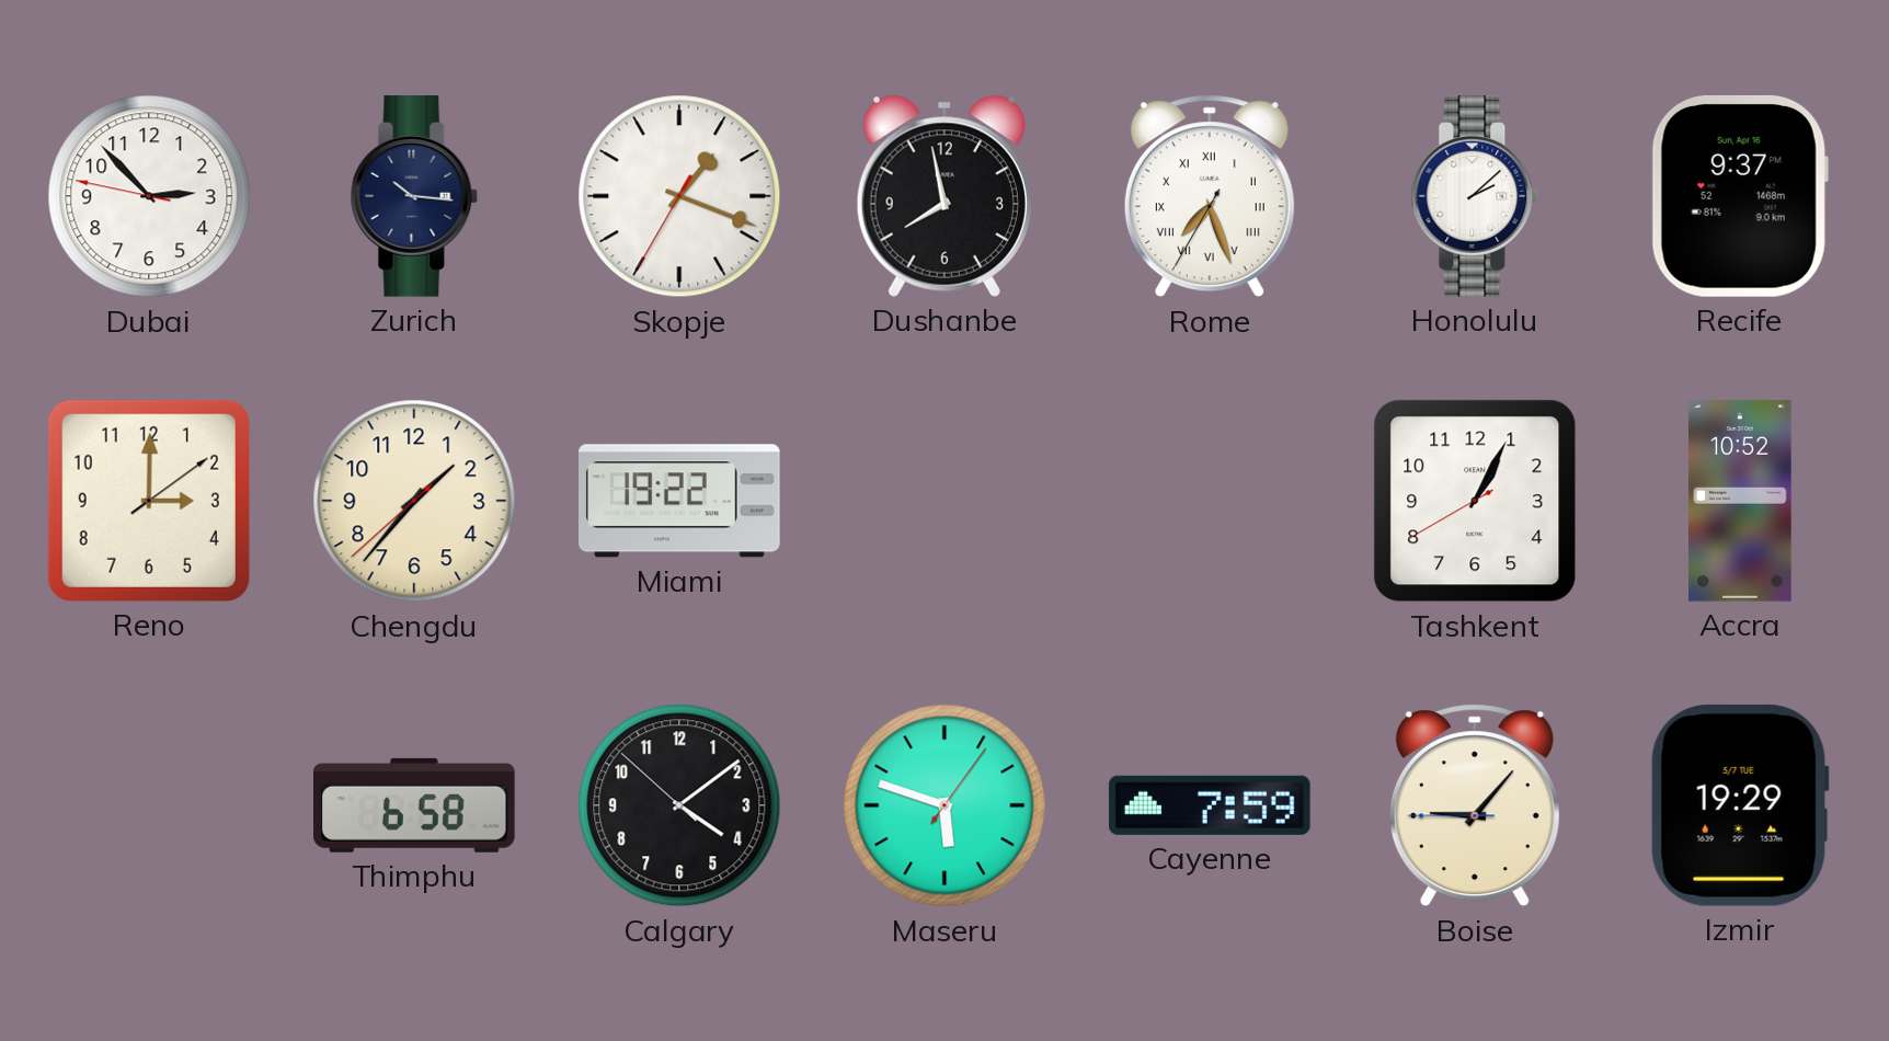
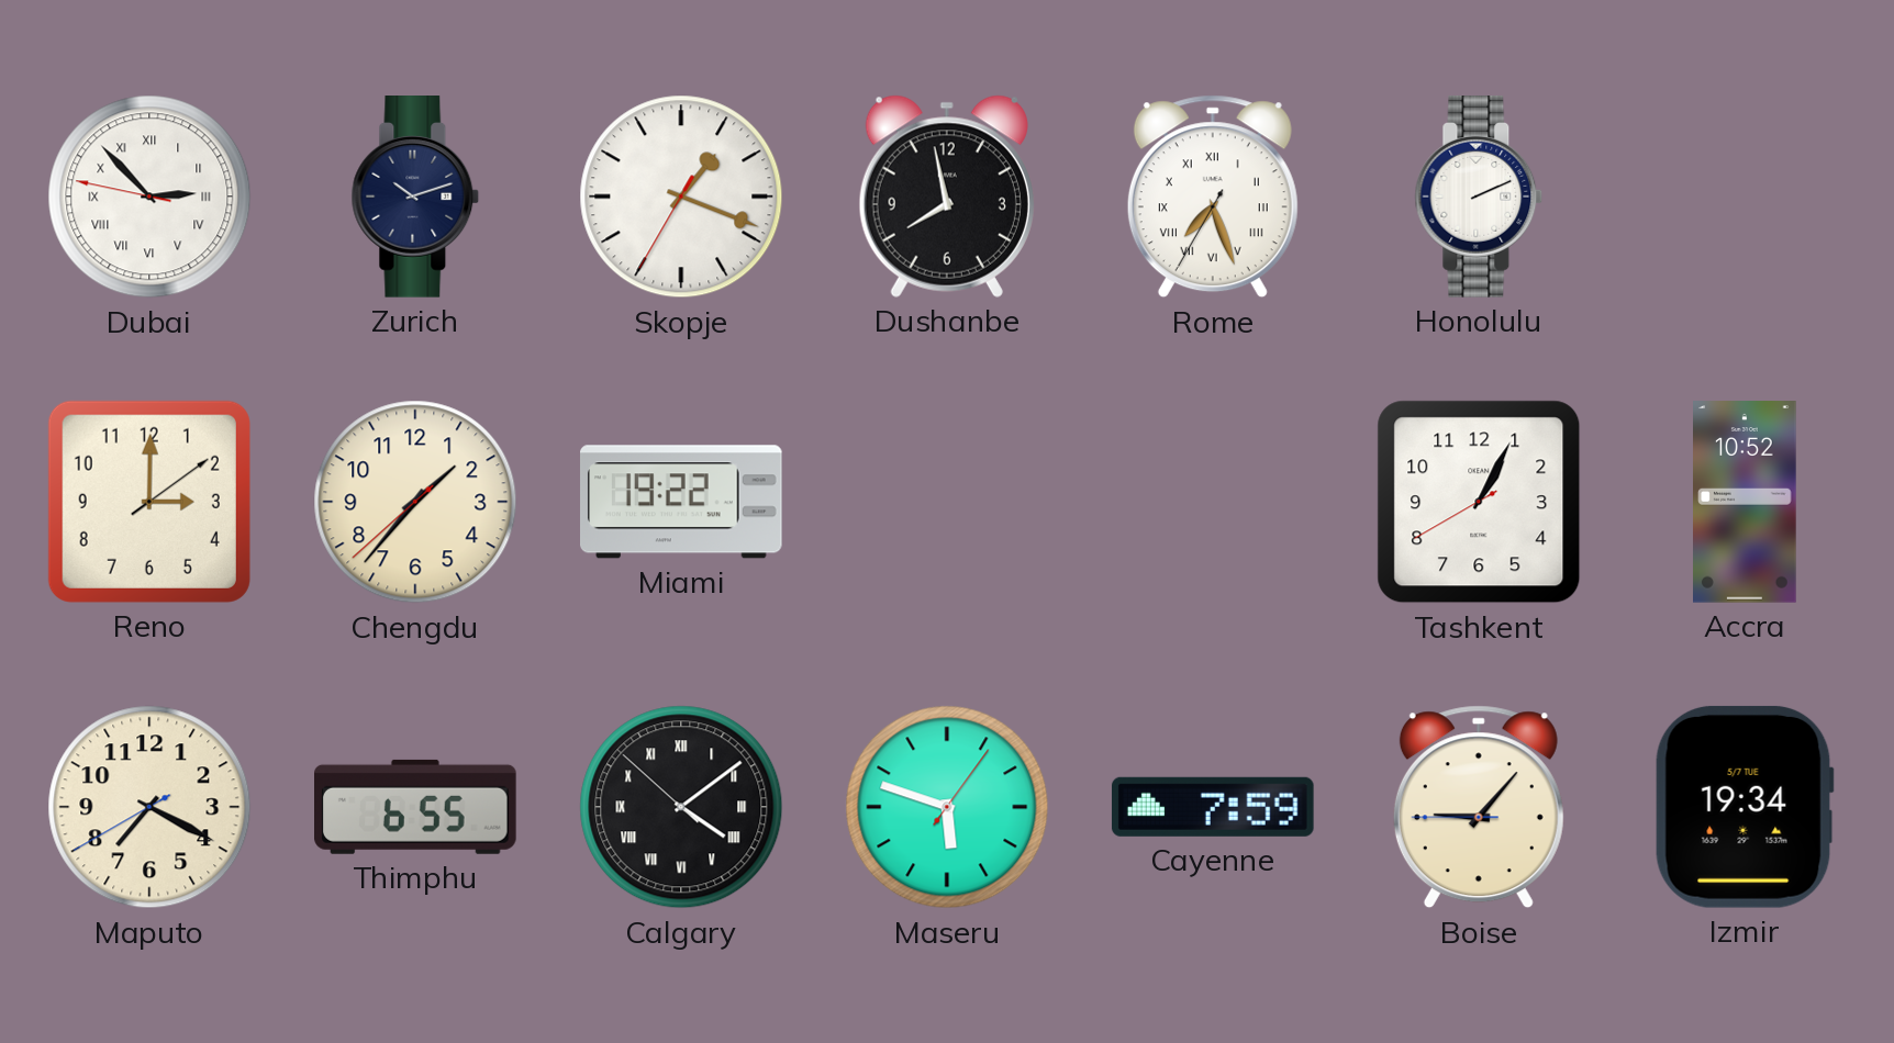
Dubai numerals: Arabic -> Roman
Zurich: 10:16 -> 10:12
Honolulu: 2:08 -> 2:11
Recife: 9:37 -> none
Maputo: none -> 7:19
Thimphu: 6:58 -> 6:55
Calgary numerals: Arabic -> Roman
Izmir: 19:29 -> 19:34
